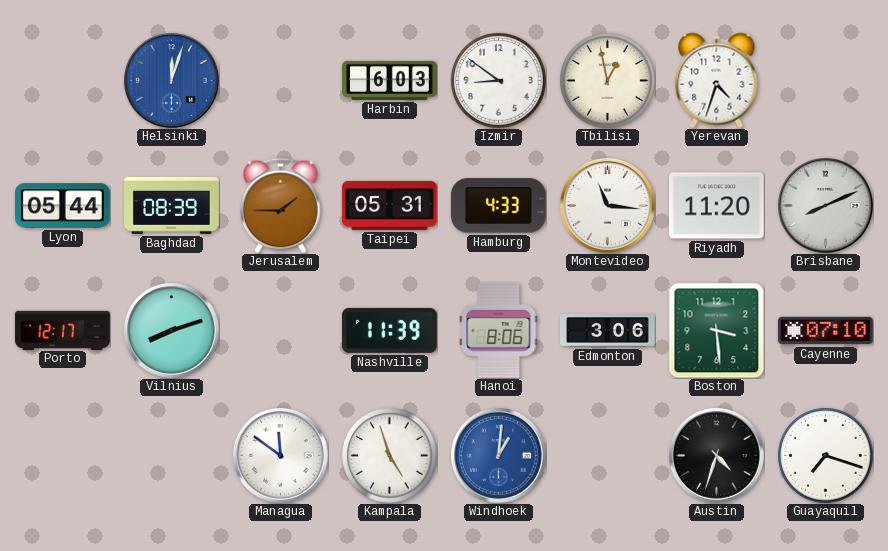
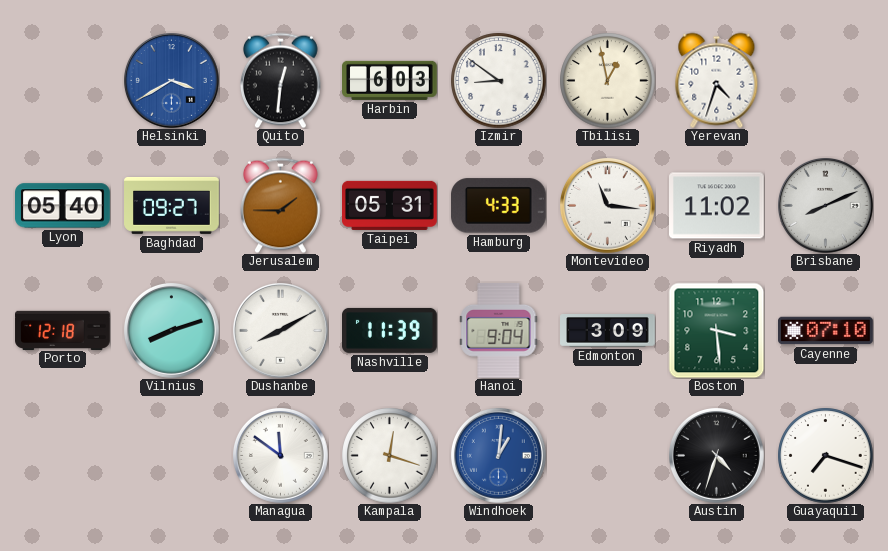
Helsinki: 12:03 -> 3:40
Quito: none -> 12:31
Lyon: 05:44 -> 05:40
Baghdad: 08:39 -> 09:27
Riyadh: 11:20 -> 11:02
Porto: 12:17 -> 12:18
Dushanbe: none -> 8:10
Hanoi: 8:06 -> 9:04
Edmonton: 3:06 -> 3:09
Kampala: 4:57 -> 12:18
